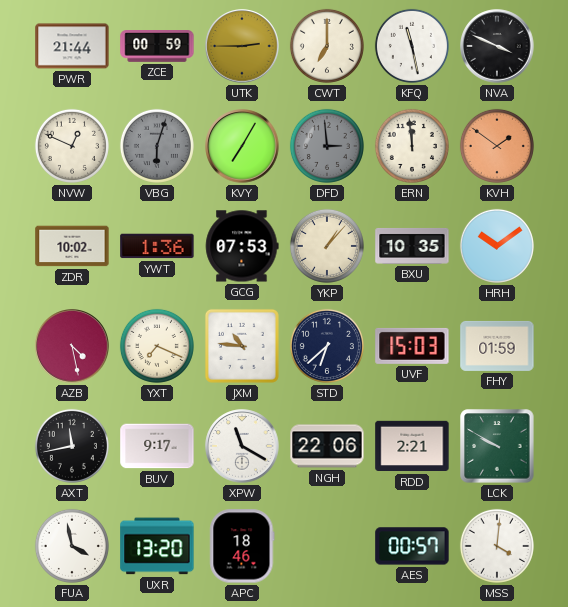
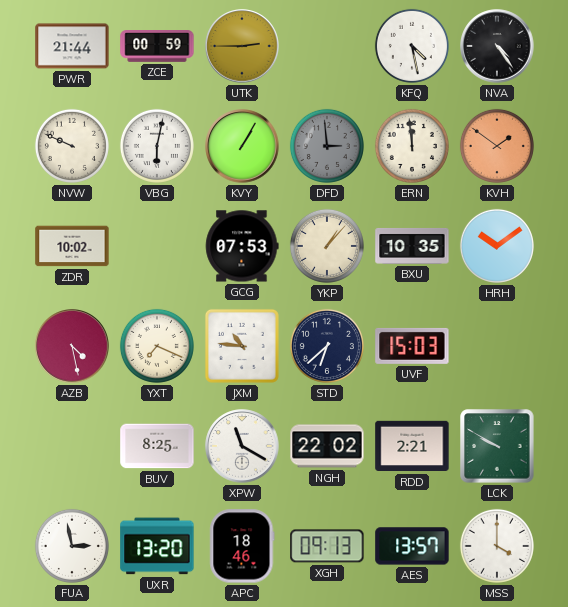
CWT: 7:00 -> none
KFQ: 11:28 -> 4:28
NVA: 3:49 -> 4:24
NVW: 12:49 -> 9:49
VBG: 6:03 -> 6:02
VBG dial: grey -> white
KVY: 7:05 -> 1:05
YWT: 1:36 -> none
FHY: 01:59 -> none
AXT: 11:43 -> none
BUV: 9:17 -> 8:25
NGH: 22:06 -> 22:02
FUA: 3:58 -> 2:58
XGH: none -> 09:13
AES: 00:57 -> 13:57
MSS: 4:01 -> 4:00
